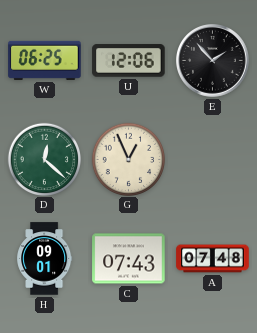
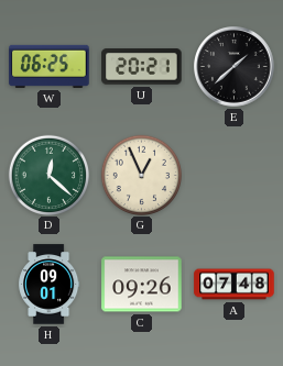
U: 12:06 -> 20:21
E: 1:53 -> 1:38
C: 07:43 -> 09:26
